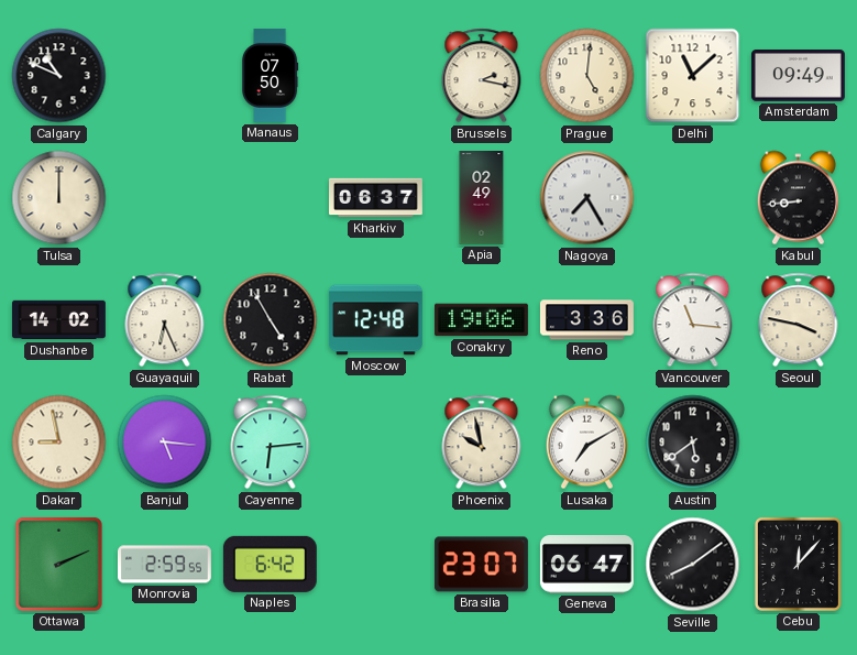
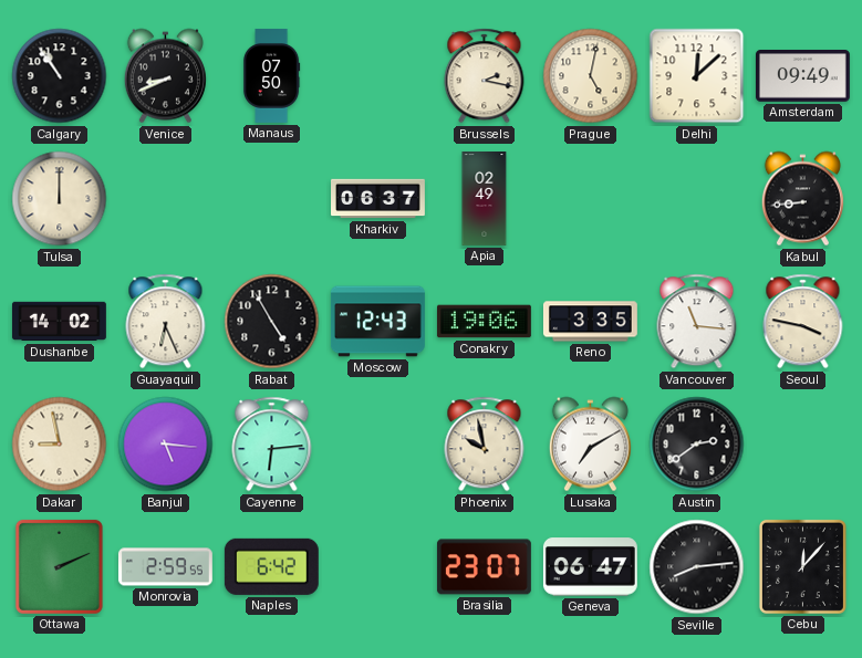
Calgary: 10:49 -> 10:54
Venice: none -> 8:41
Prague: 5:01 -> 5:02
Delhi: 11:08 -> 12:08
Nagoya: 7:25 -> none
Moscow: 12:48 -> 12:43
Reno: 3:36 -> 3:35
Austin: 5:39 -> 2:39
Seville: 8:09 -> 8:14
